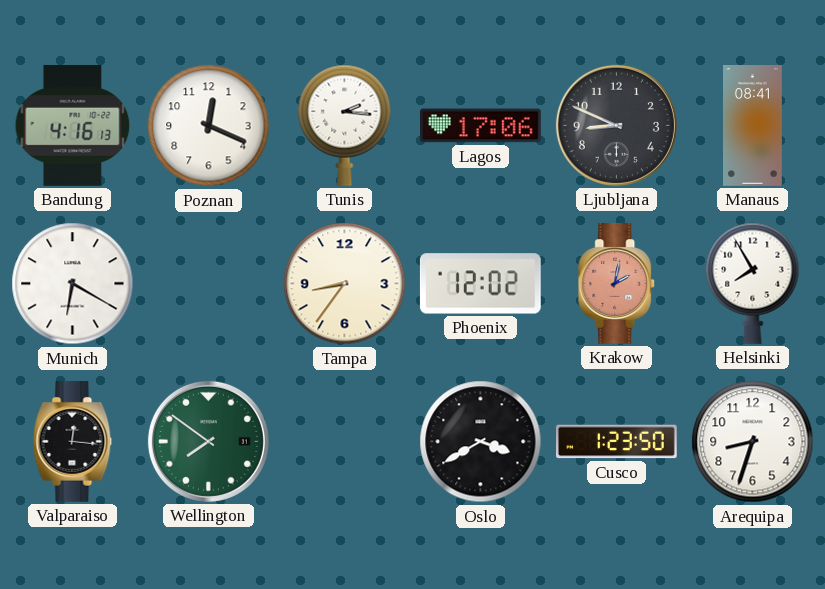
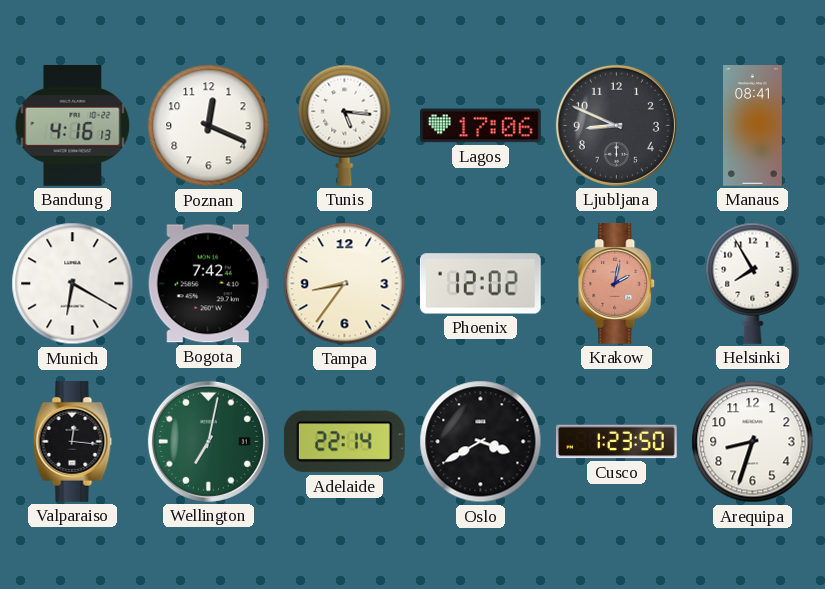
Tunis: 2:16 -> 5:16
Bogota: none -> 7:42
Wellington: 7:51 -> 7:02
Adelaide: none -> 22:14
